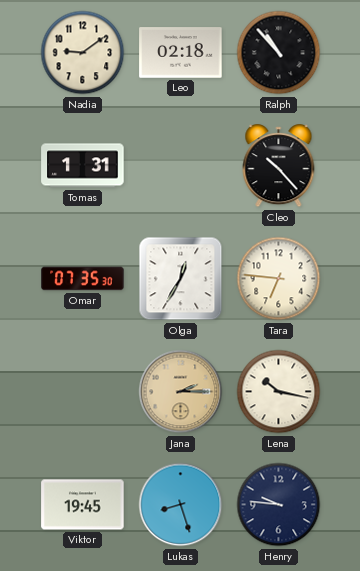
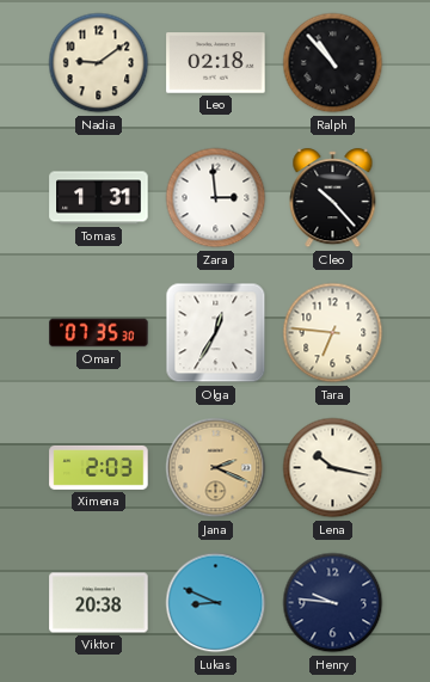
Zara: none -> 2:59
Ximena: none -> 2:03
Jana: 2:15 -> 2:19
Viktor: 19:45 -> 20:38
Lukas: 8:27 -> 8:49
